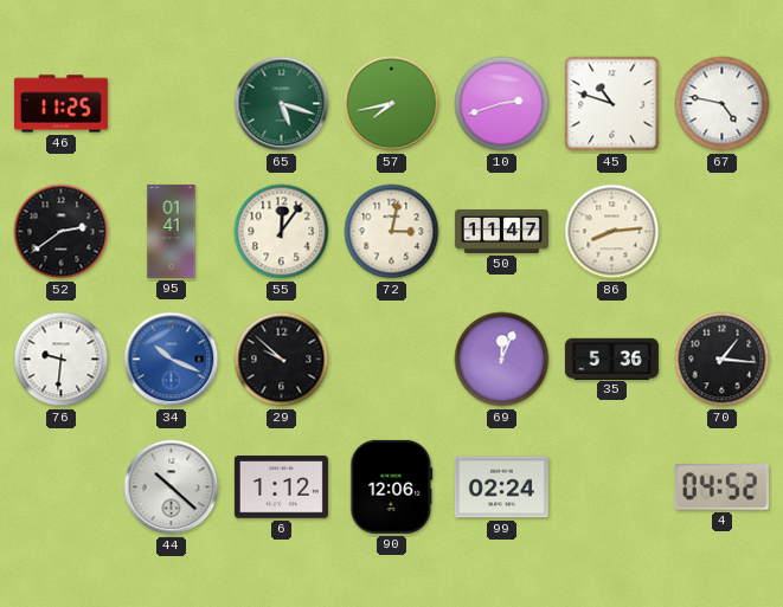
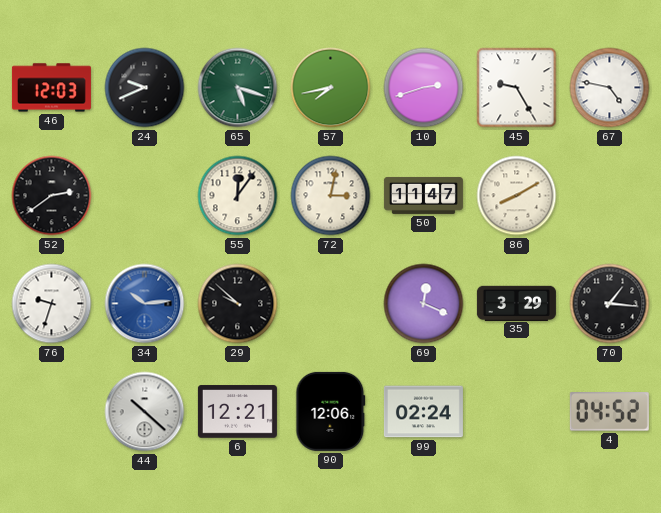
46: 11:25 -> 12:03
24: none -> 9:41
45: 10:48 -> 9:25
95: 01:41 -> none
86: 8:14 -> 8:10
76: 9:31 -> 9:33
34: 10:19 -> 10:14
69: 12:04 -> 12:19
35: 5:36 -> 3:29
6: 1:12 -> 12:21
